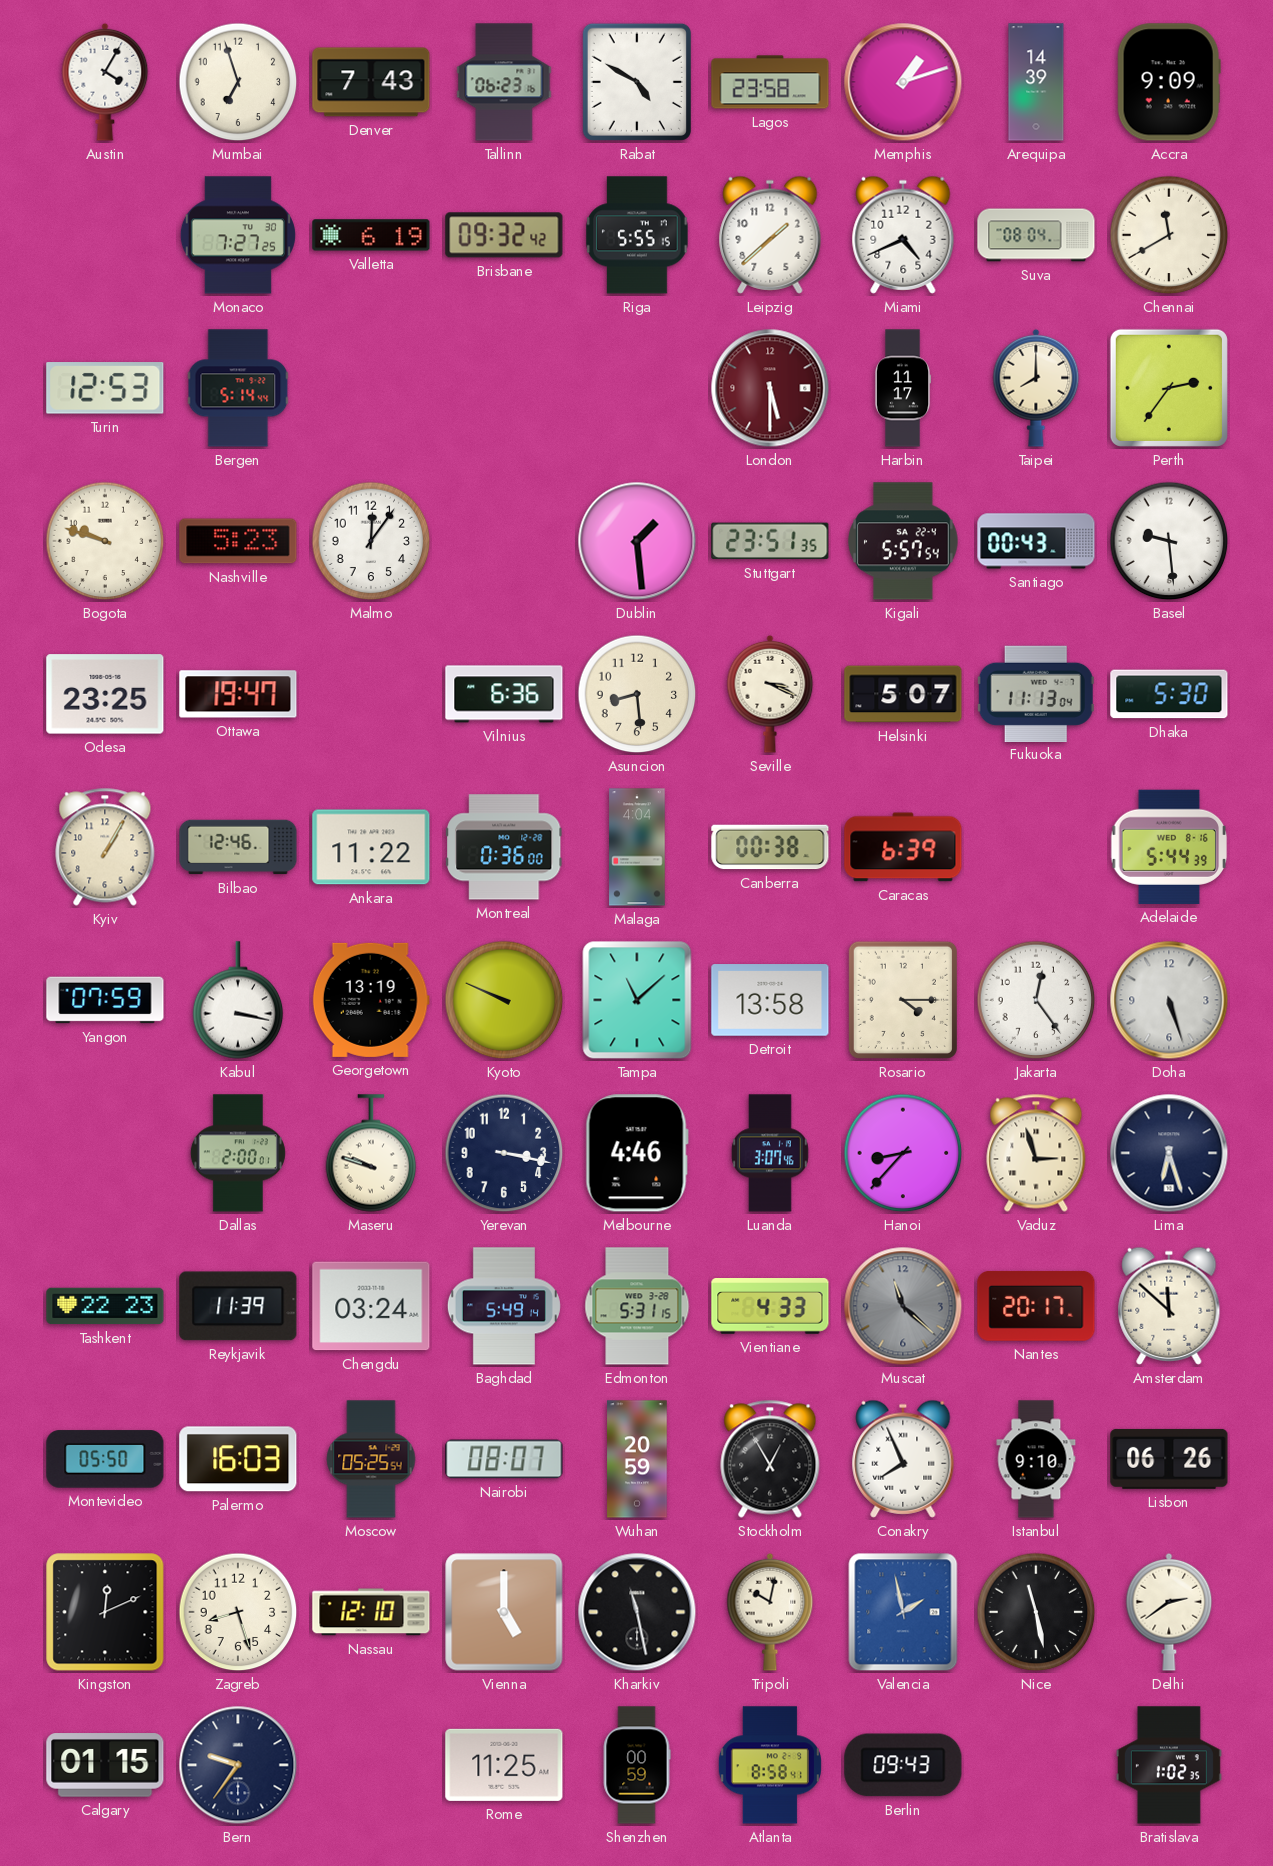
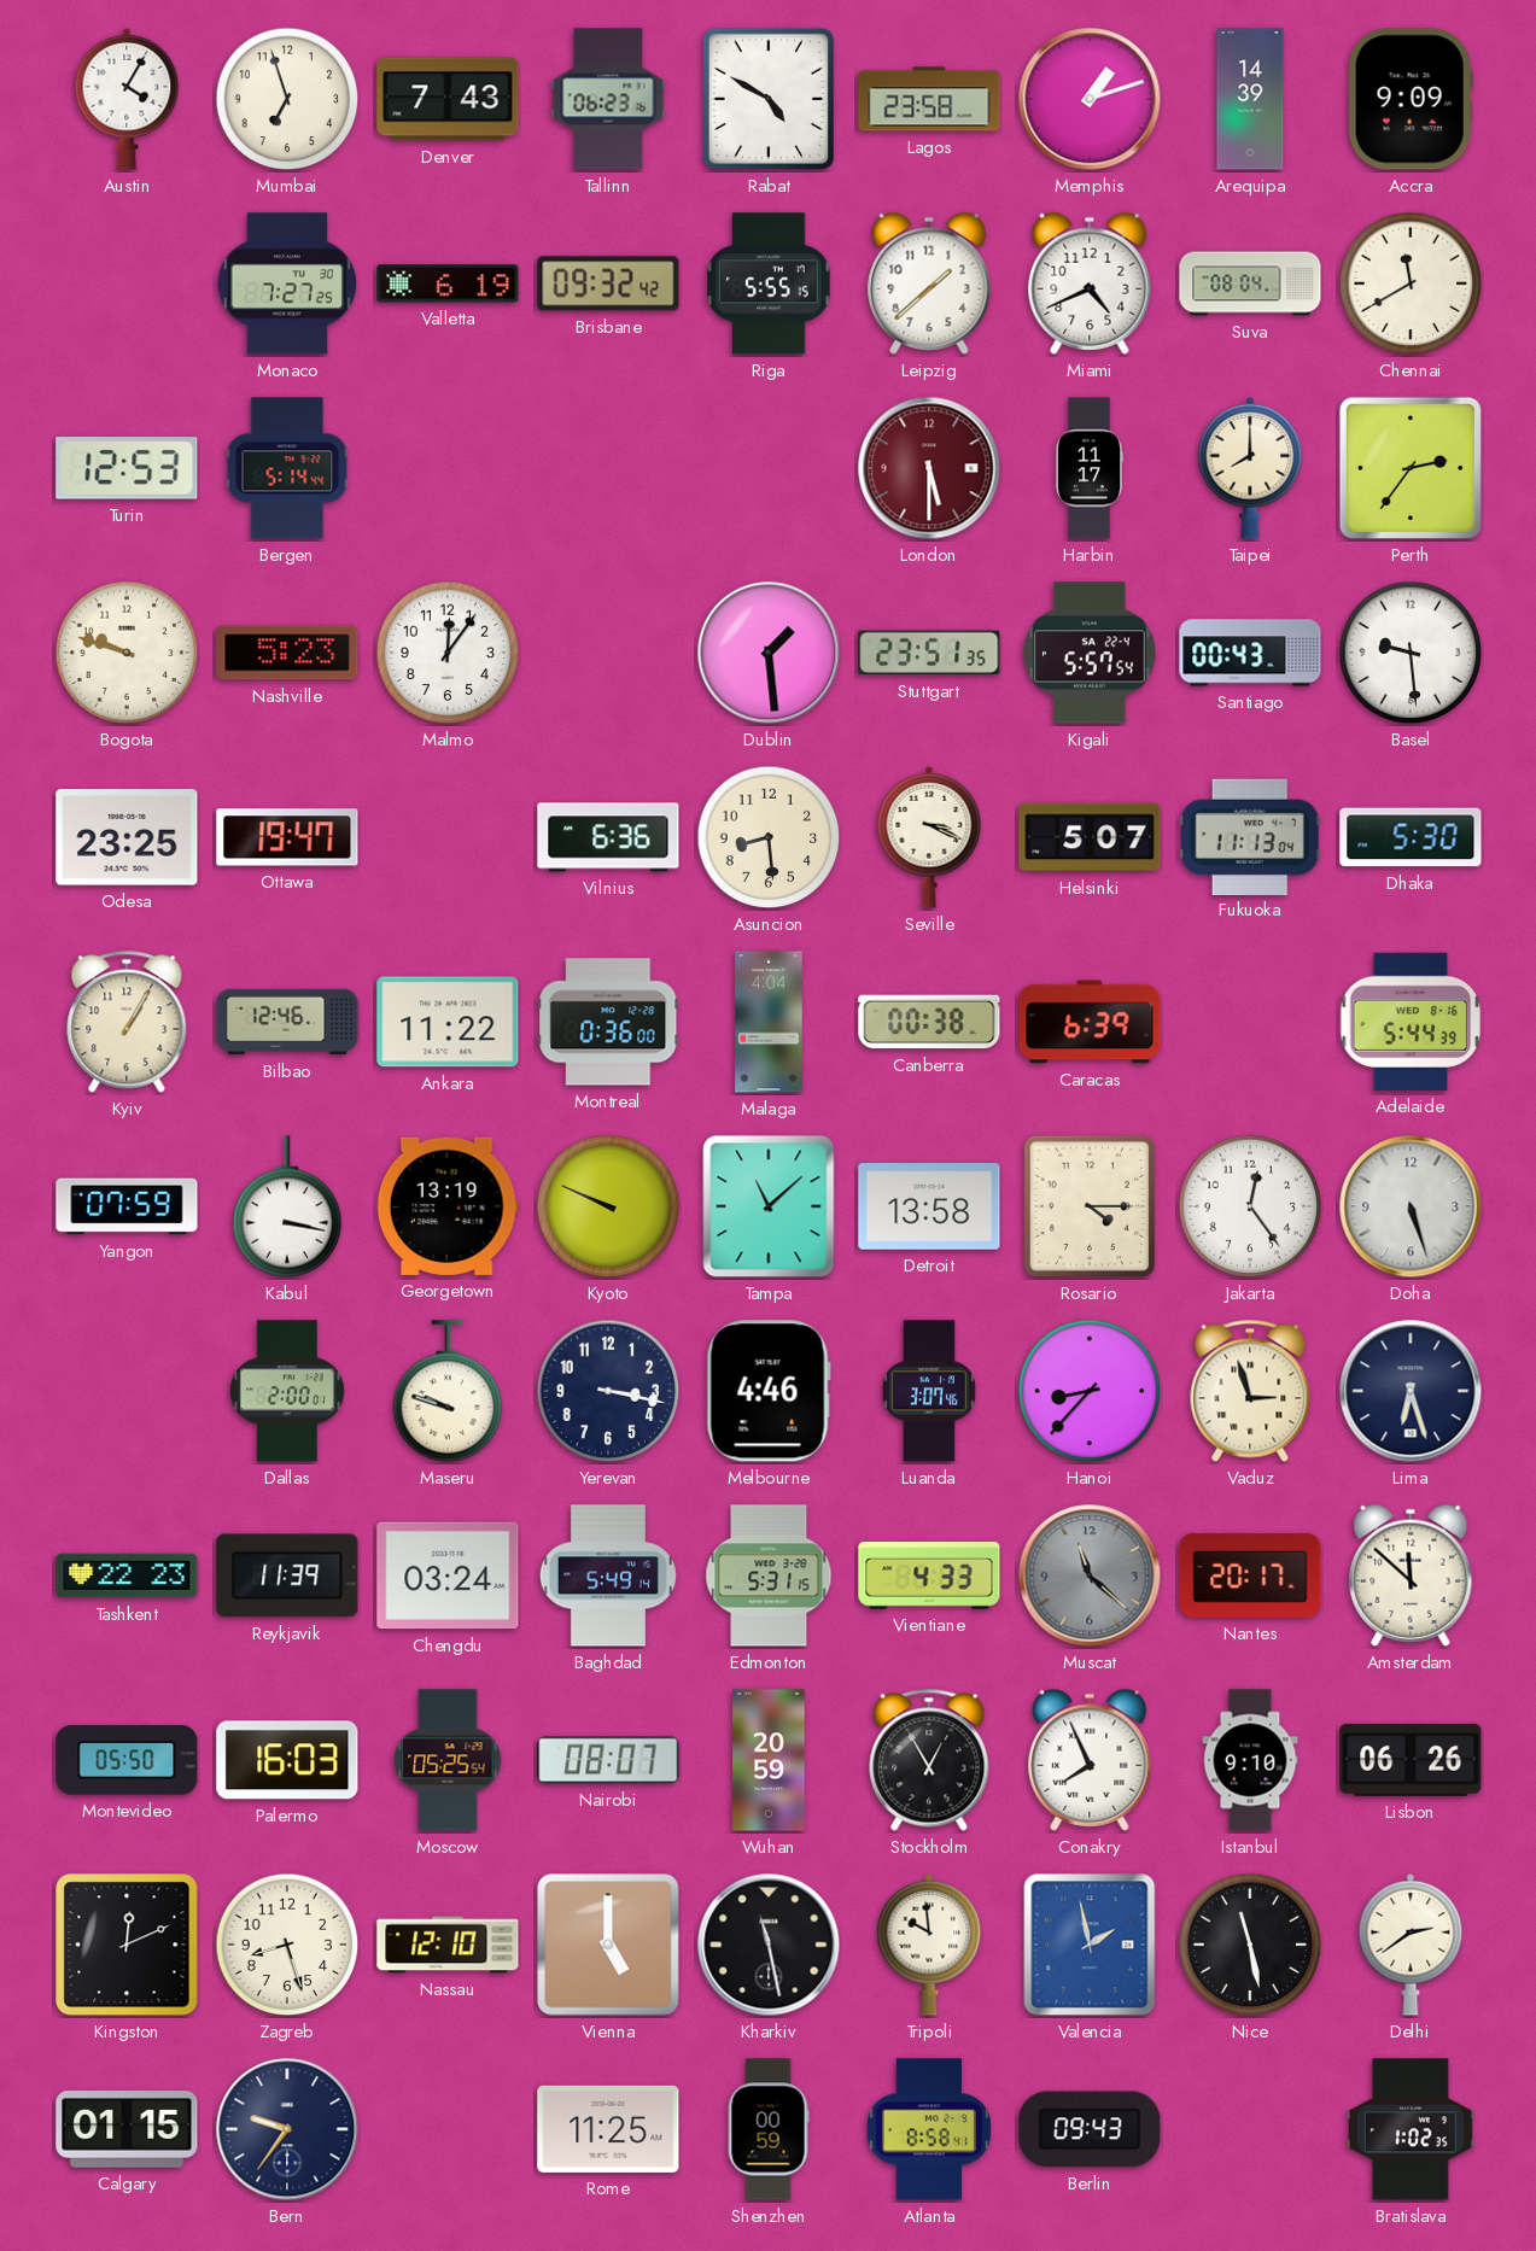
Tripoli: 10:02 -> 9:59
